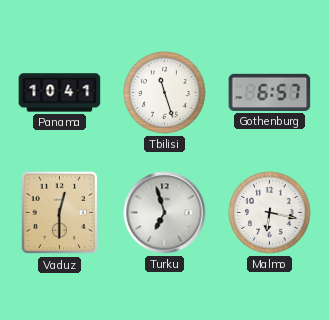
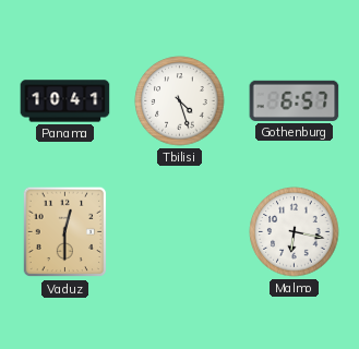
Tbilisi: 11:27 -> 4:27
Turku: 6:57 -> none
